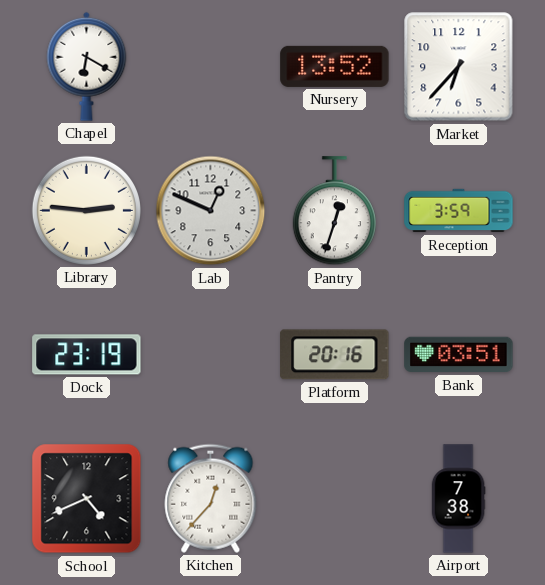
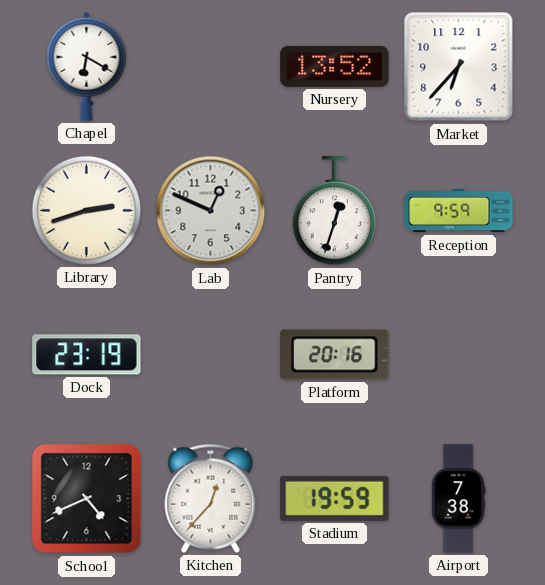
Library: 2:46 -> 2:42
Reception: 3:59 -> 9:59
Bank: 03:51 -> none
Stadium: none -> 19:59
